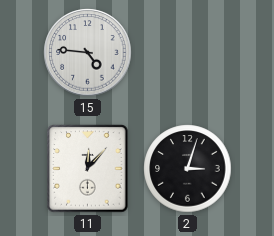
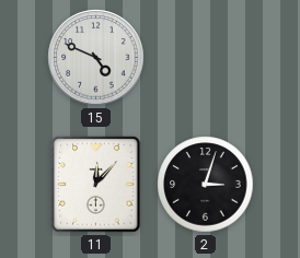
15: 4:46 -> 4:49
